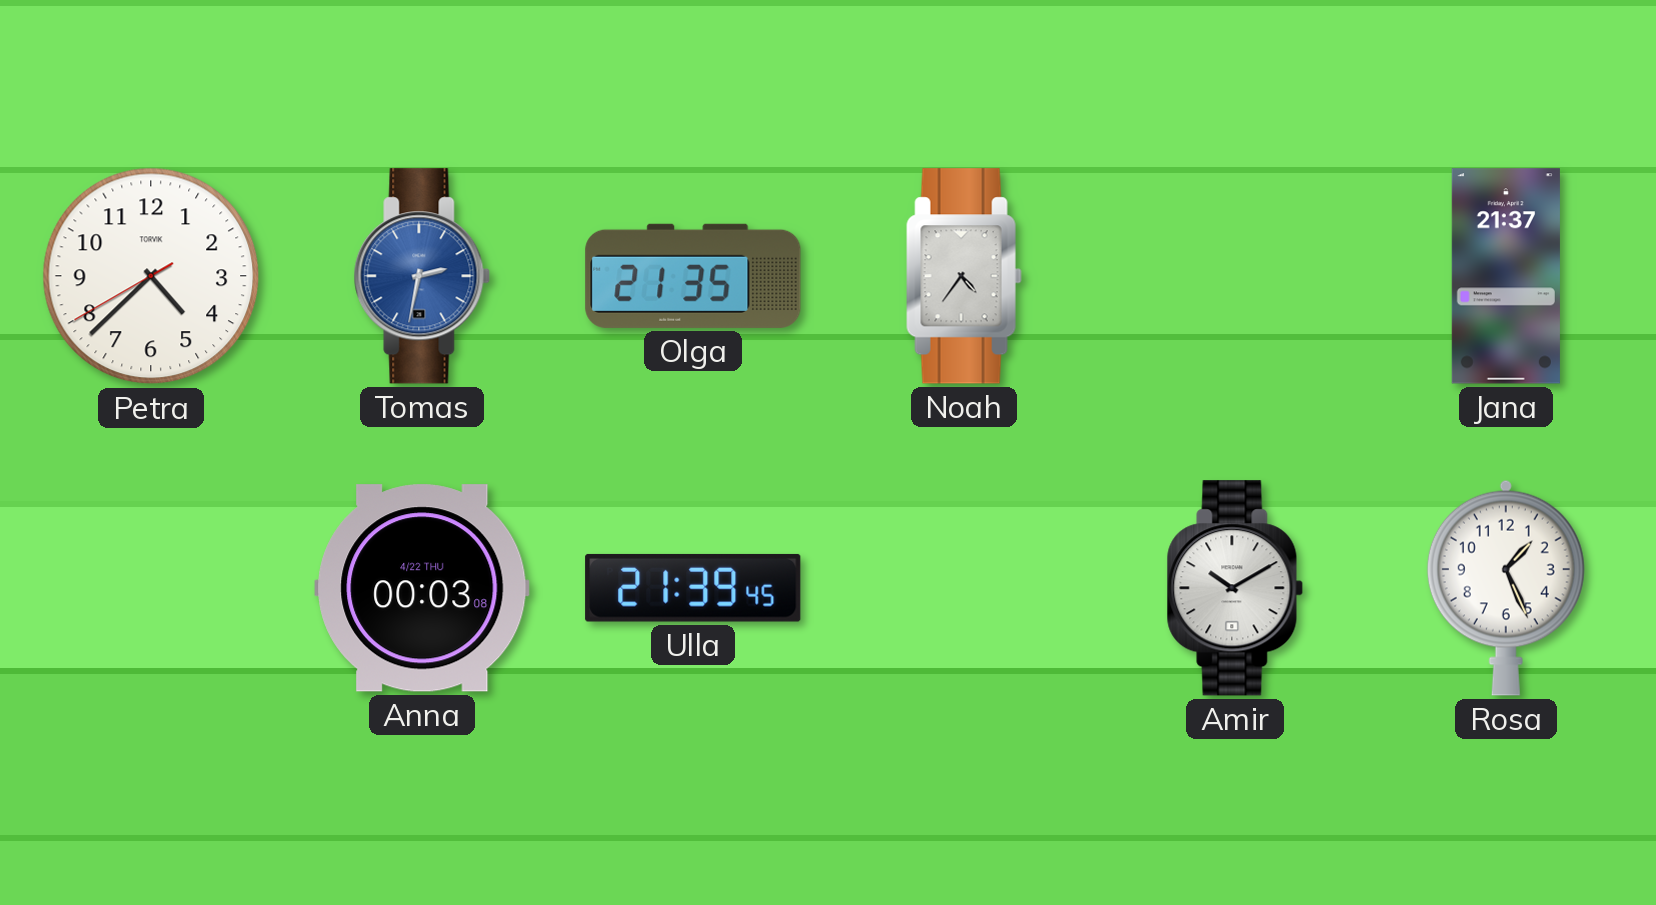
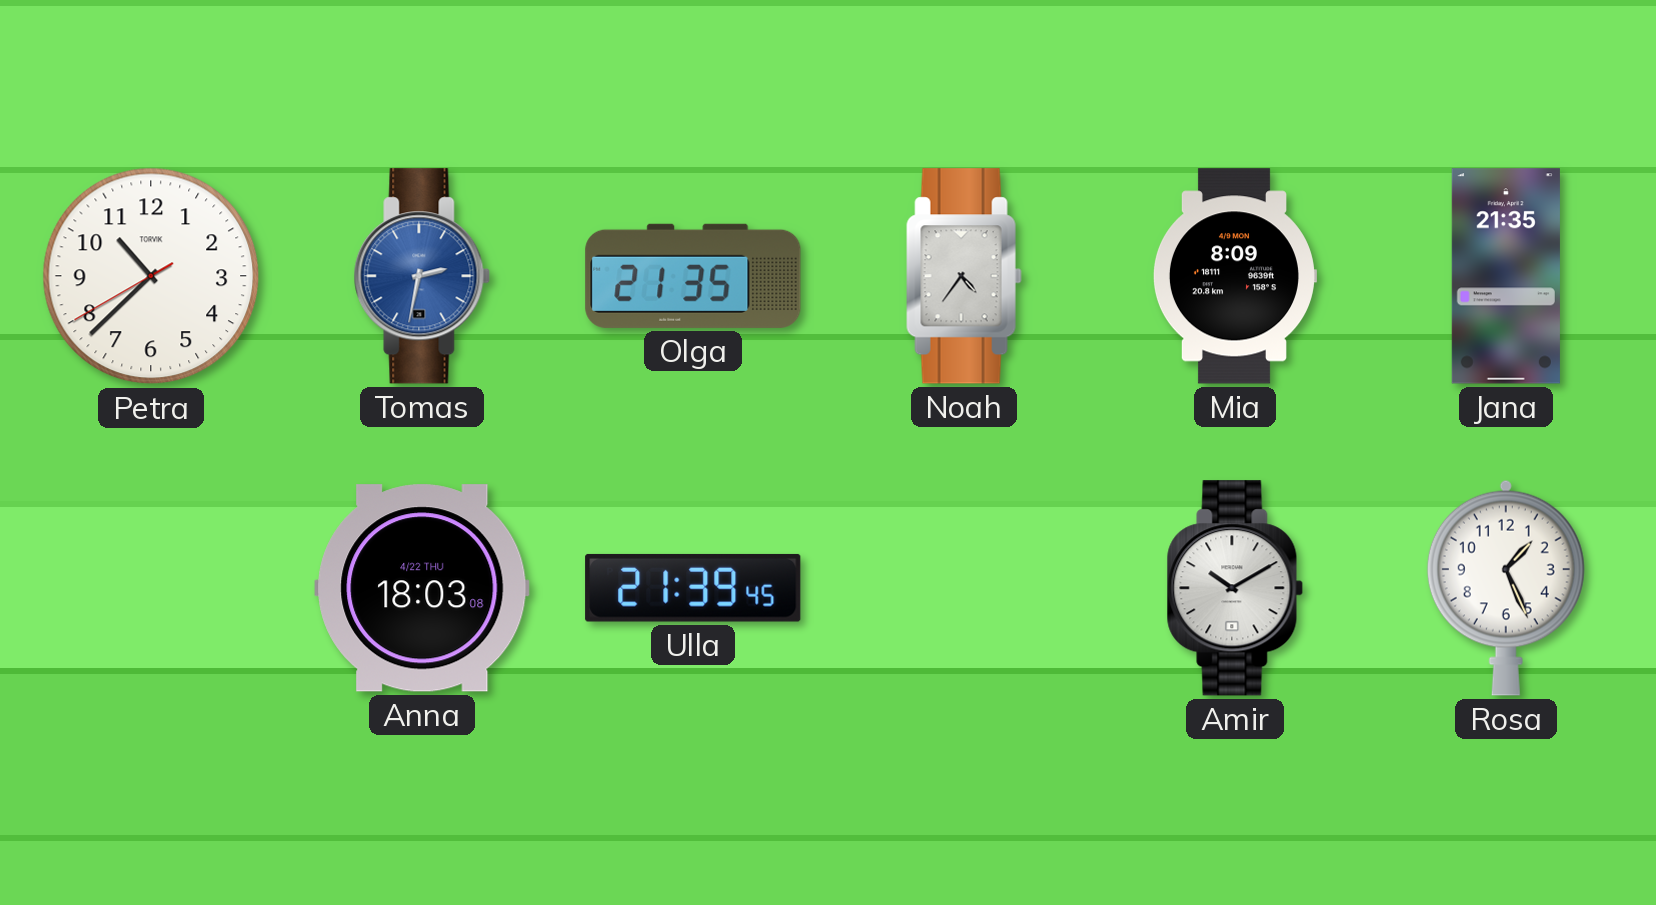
Petra: 4:37 -> 10:37
Mia: none -> 8:09
Jana: 21:37 -> 21:35
Anna: 00:03 -> 18:03
